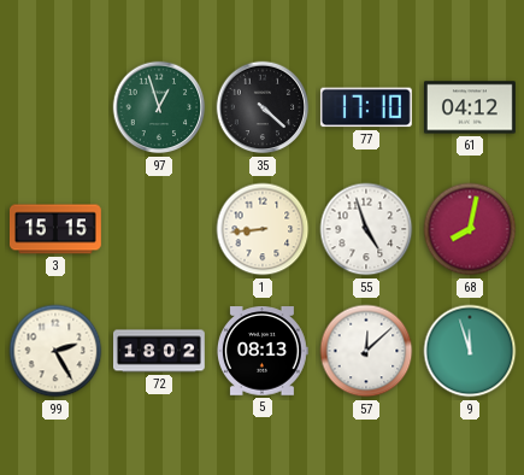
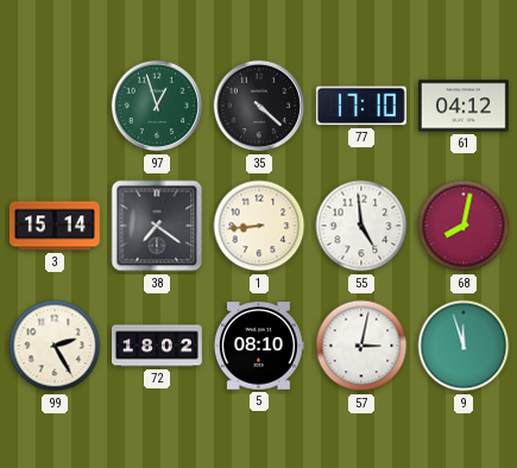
3: 15:15 -> 15:14
38: none -> 7:21
55: 4:57 -> 4:59
5: 08:13 -> 08:10
57: 12:08 -> 3:02
